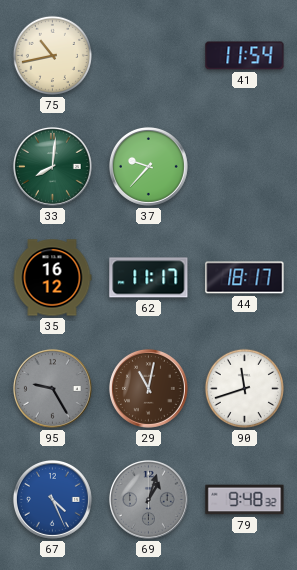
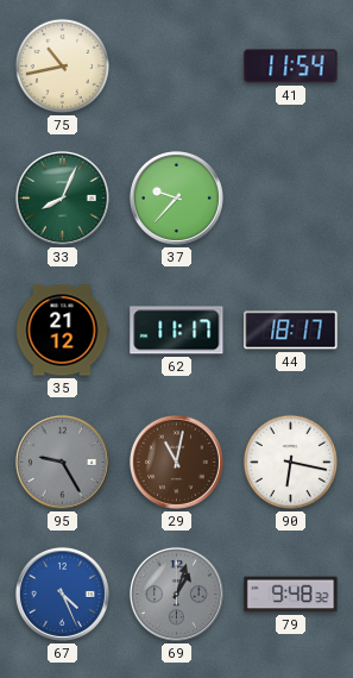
33: 8:01 -> 8:04
35: 16:12 -> 21:12
90: 11:42 -> 6:17
